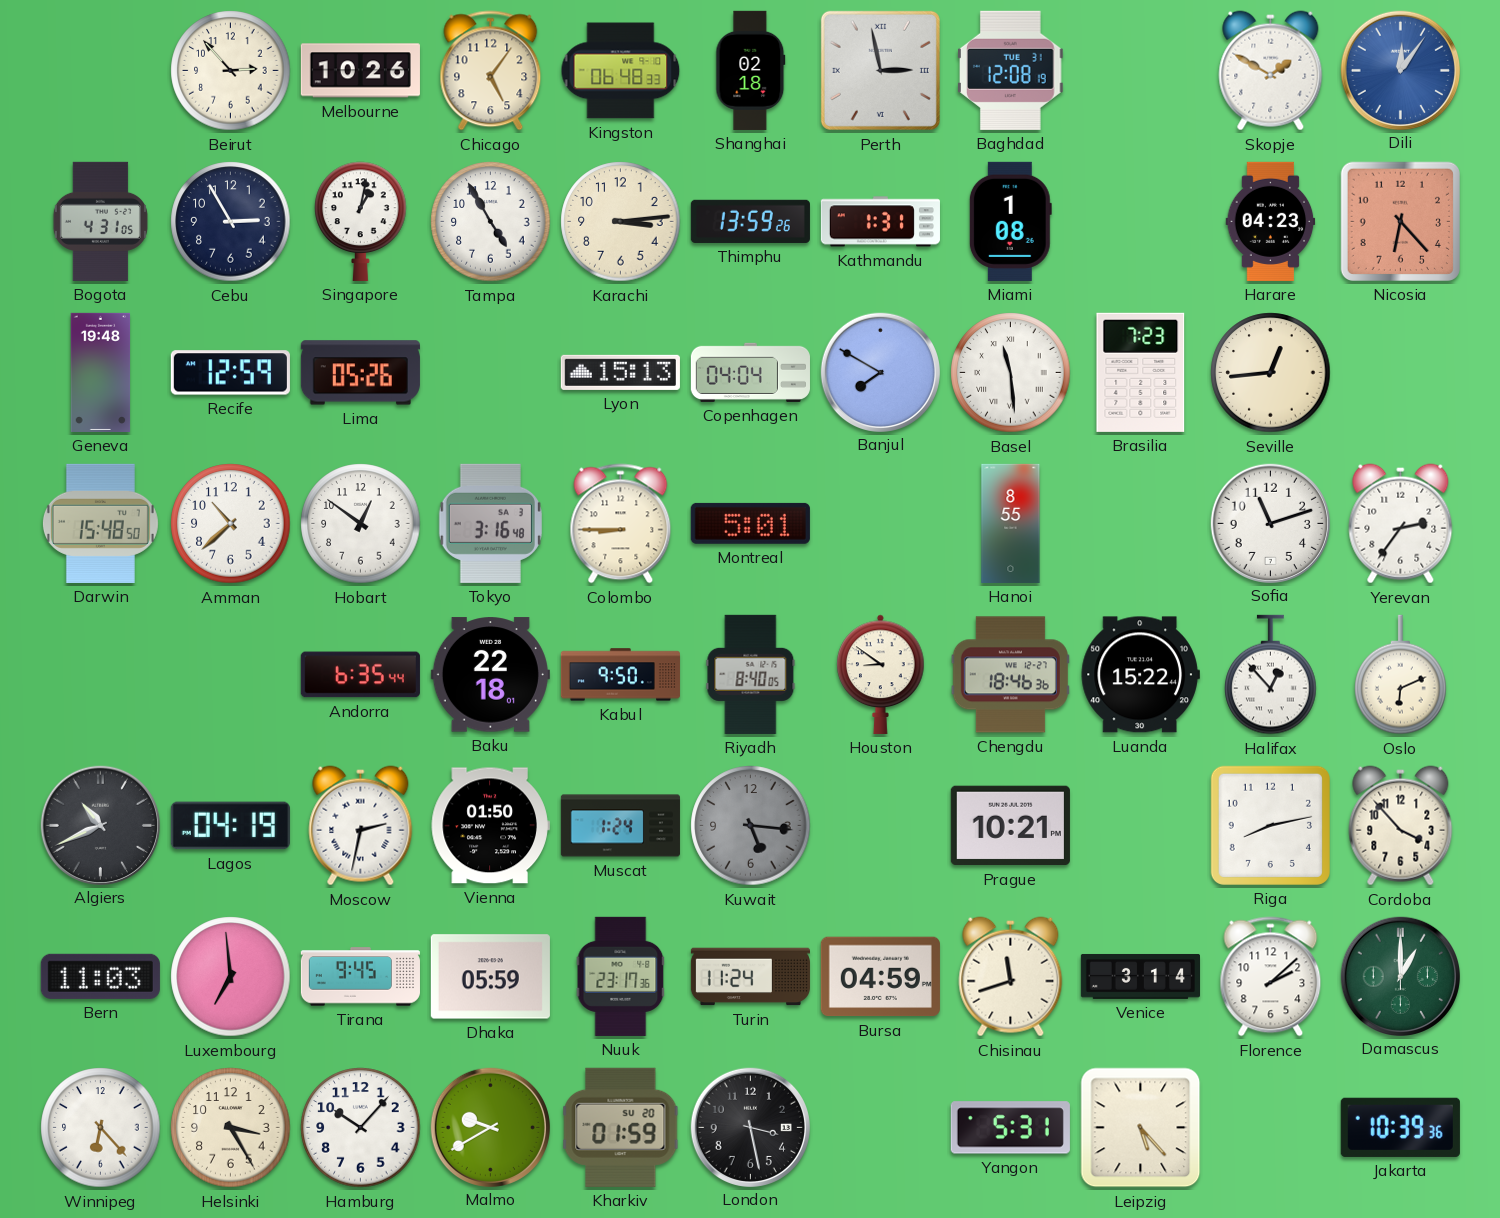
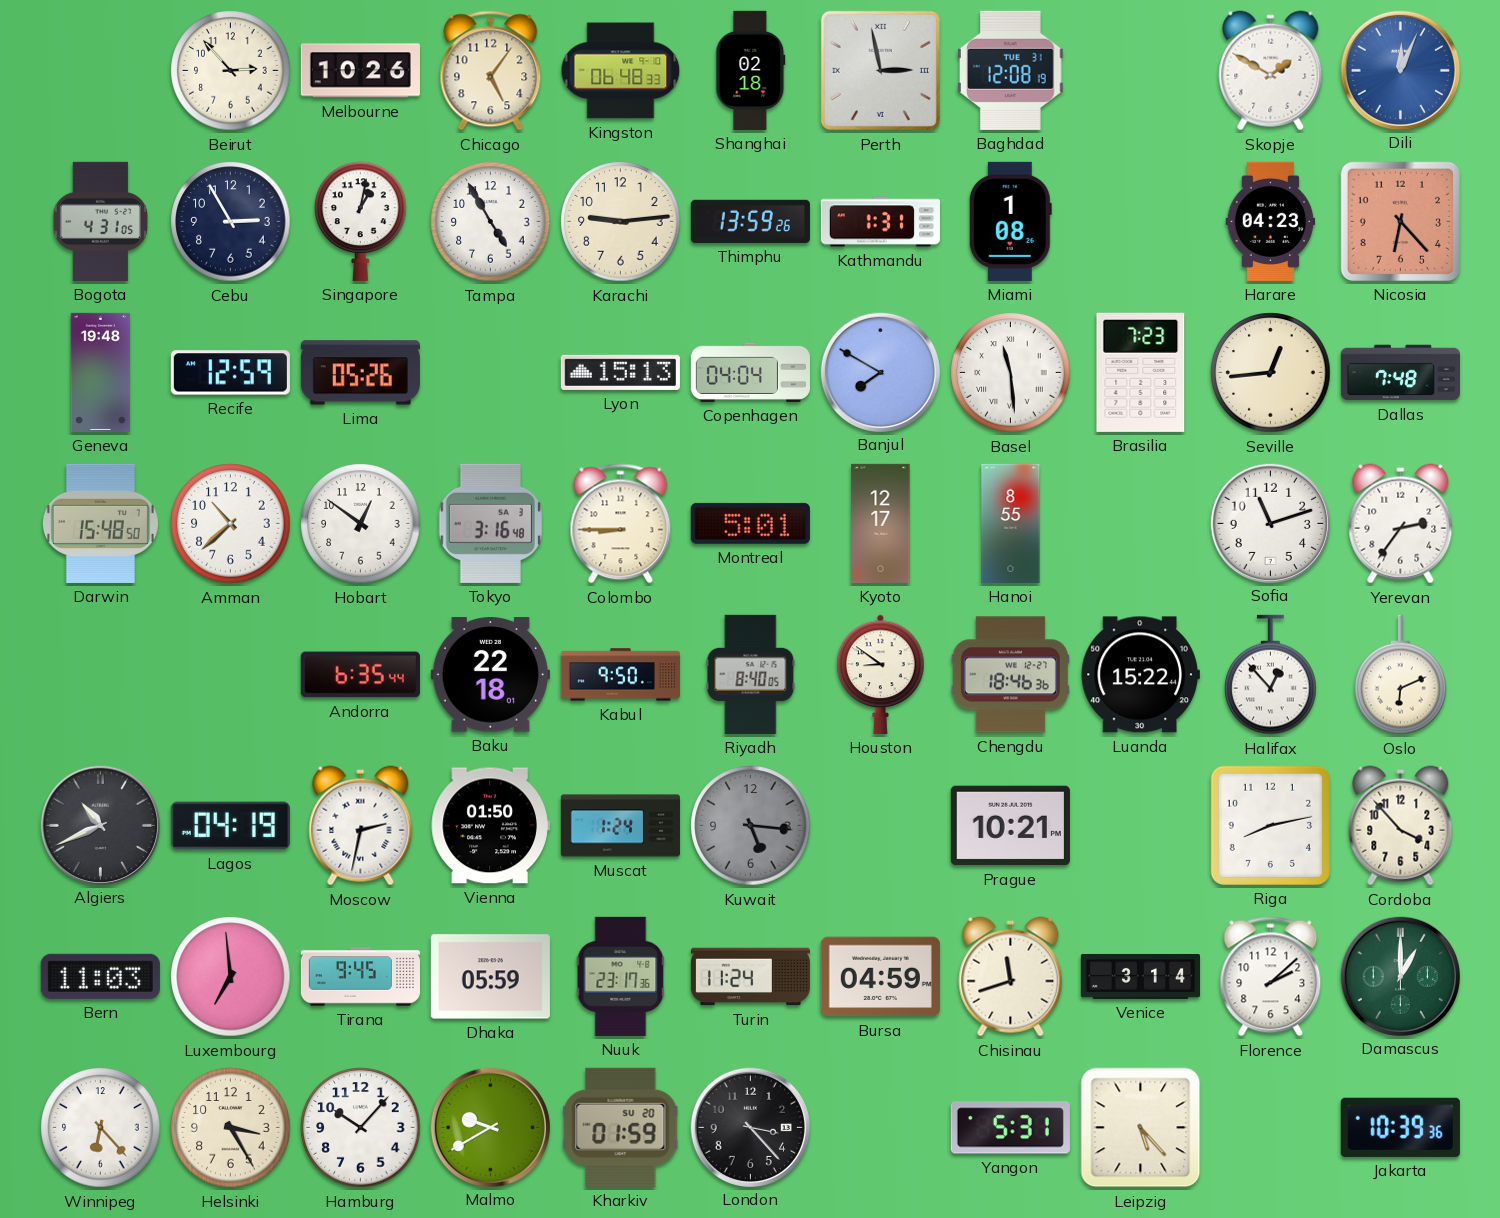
Dili: 12:06 -> 12:04
Karachi: 3:14 -> 9:14
Dallas: none -> 7:48
Kyoto: none -> 12:17
London: 3:28 -> 3:23
